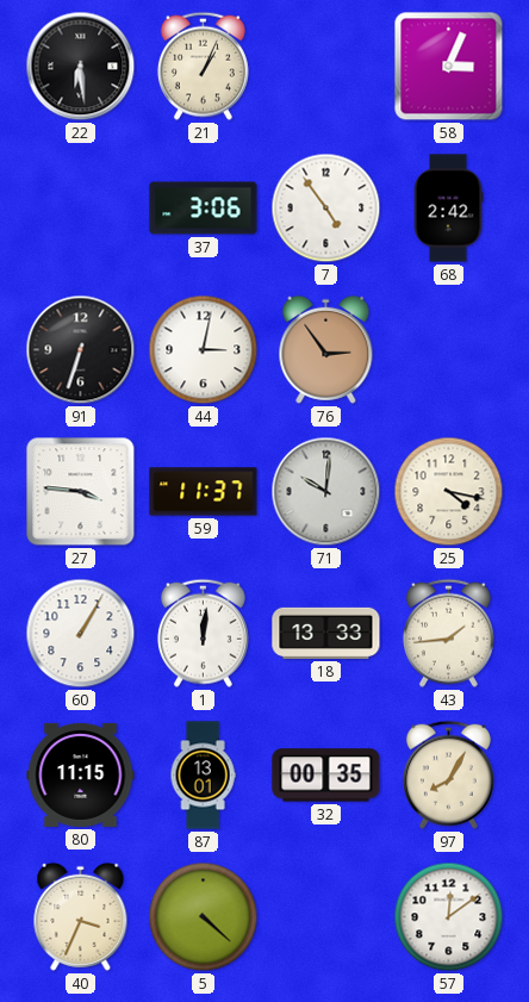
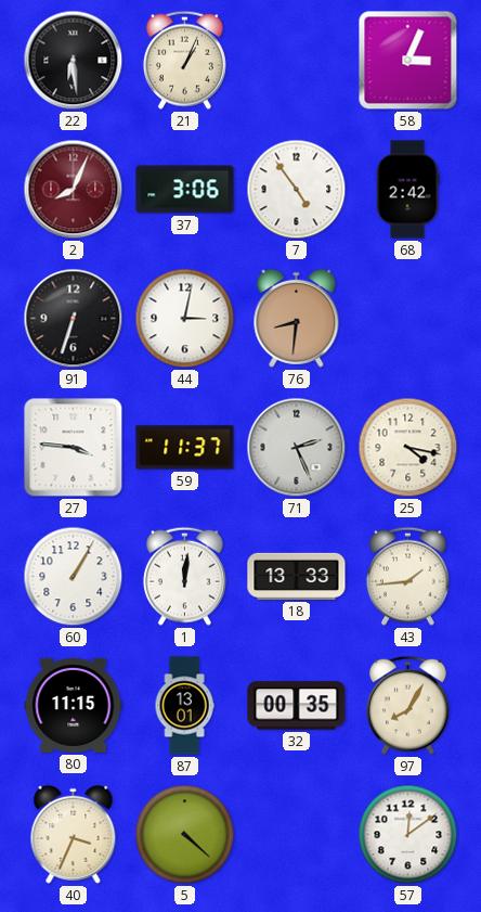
2: none -> 8:04
76: 2:54 -> 8:31
71: 10:01 -> 2:26
